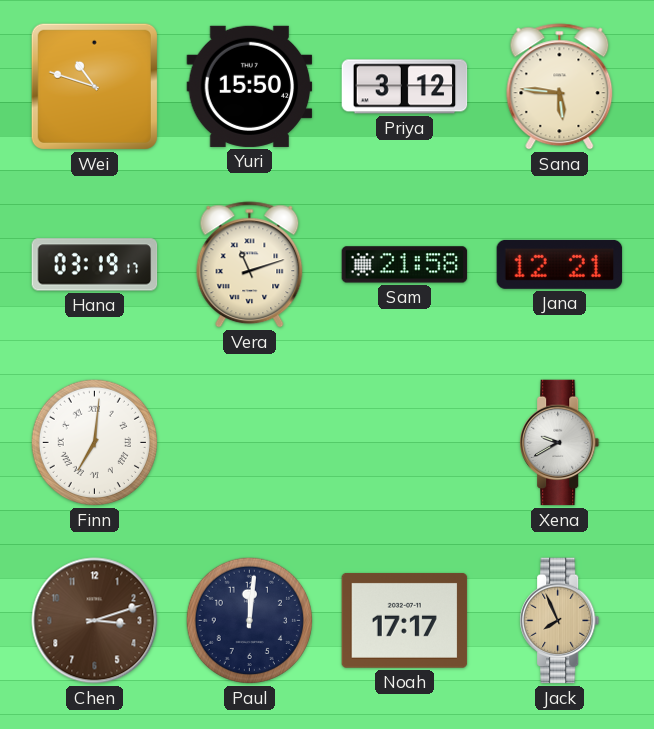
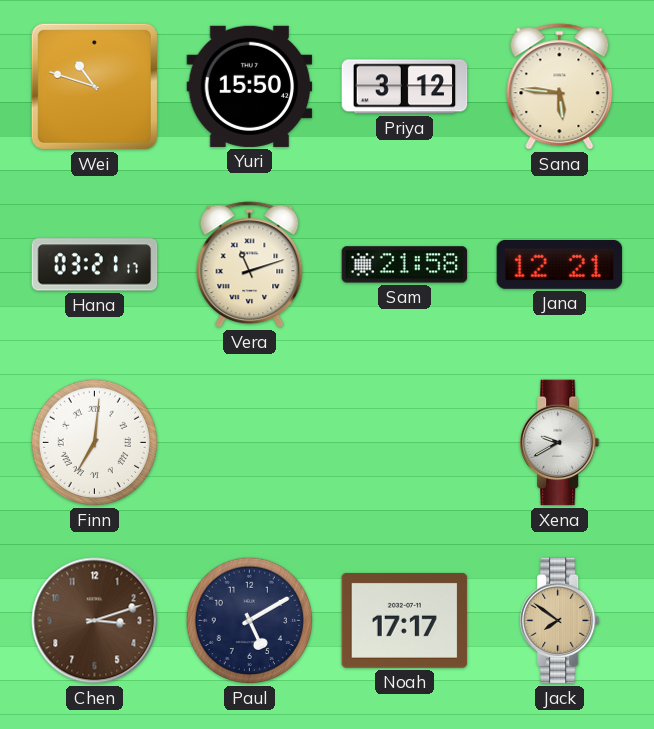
Hana: 03:19 -> 03:21
Paul: 12:01 -> 5:10
Jack: 7:56 -> 7:51
